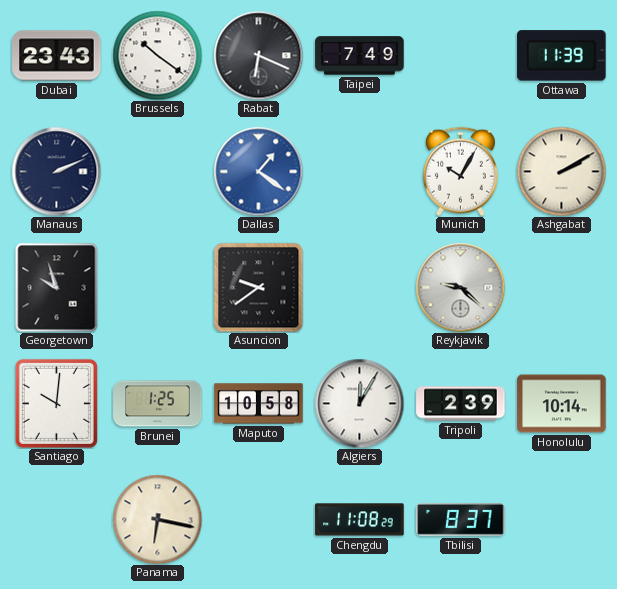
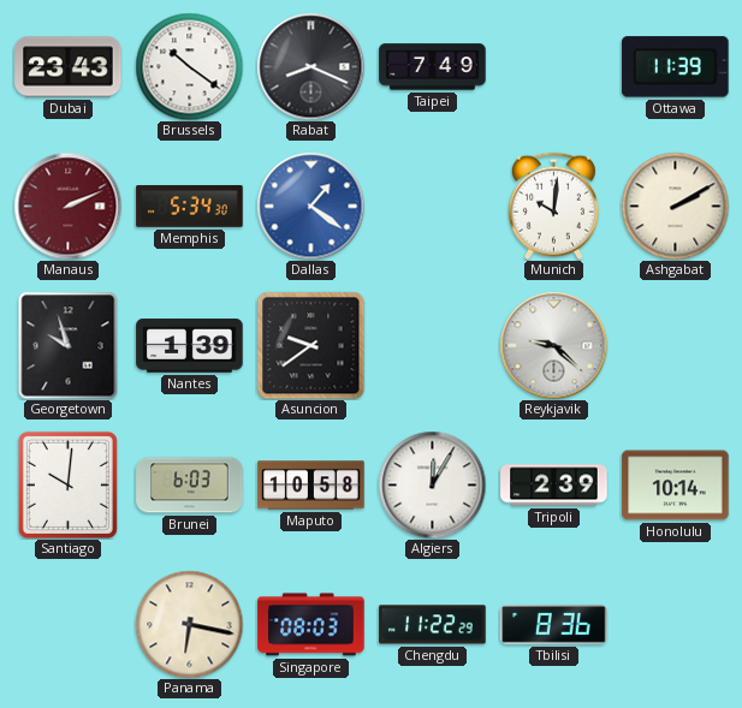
Rabat: 6:19 -> 8:19
Manaus dial: navy -> burgundy
Memphis: none -> 5:34
Munich: 10:05 -> 10:01
Nantes: none -> 1:39
Brunei: 1:25 -> 6:03
Singapore: none -> 08:03
Chengdu: 11:08 -> 11:22
Tbilisi: 8:37 -> 8:36
